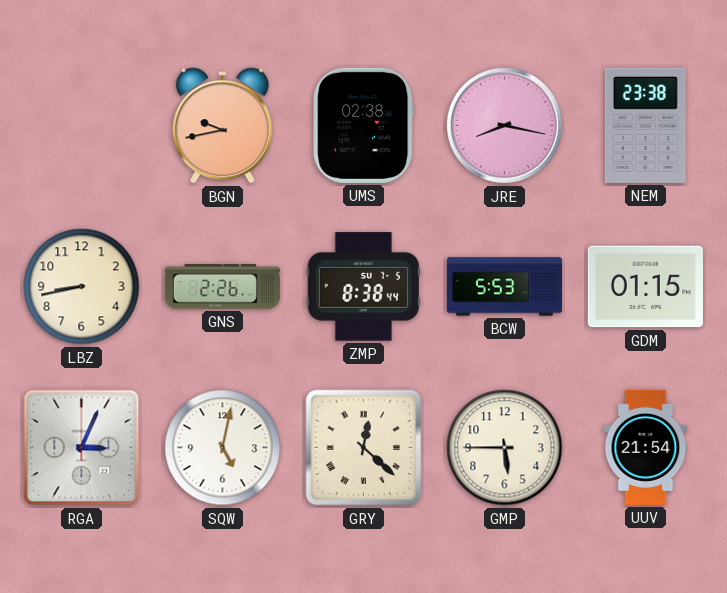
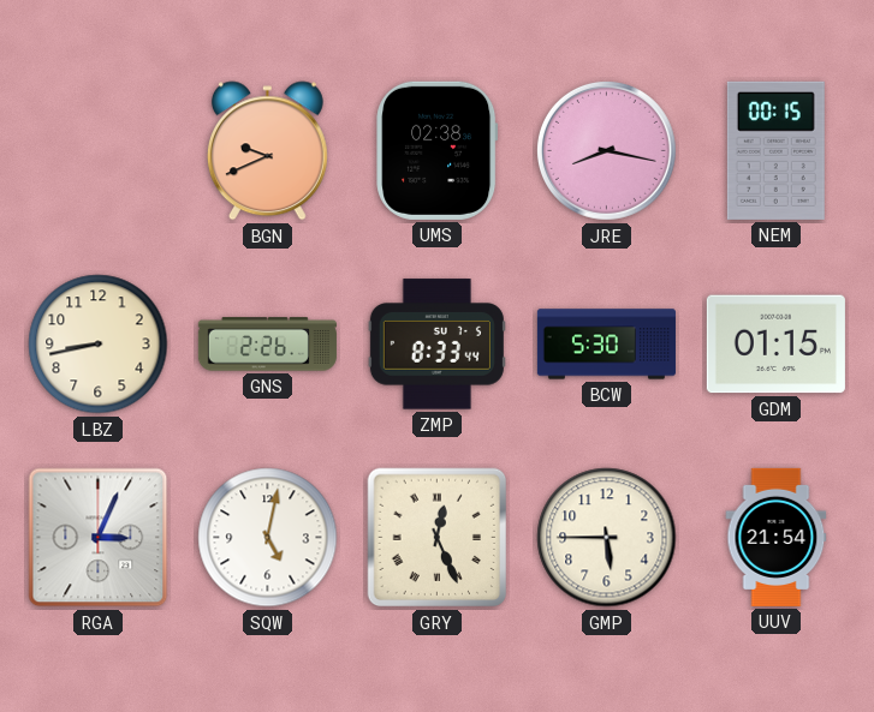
BGN: 9:43 -> 9:41
NEM: 23:38 -> 00:15
ZMP: 8:38 -> 8:33
BCW: 5:53 -> 5:30
GRY: 12:22 -> 12:26
